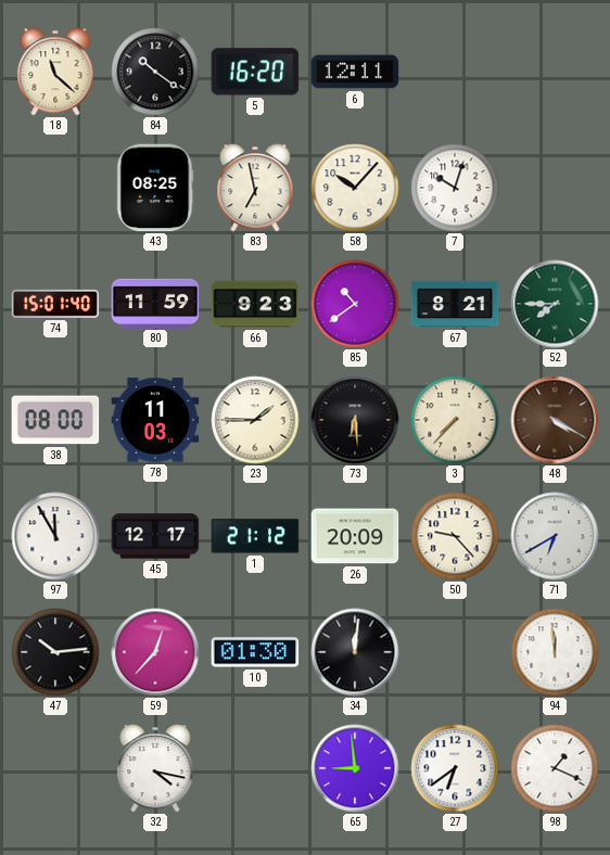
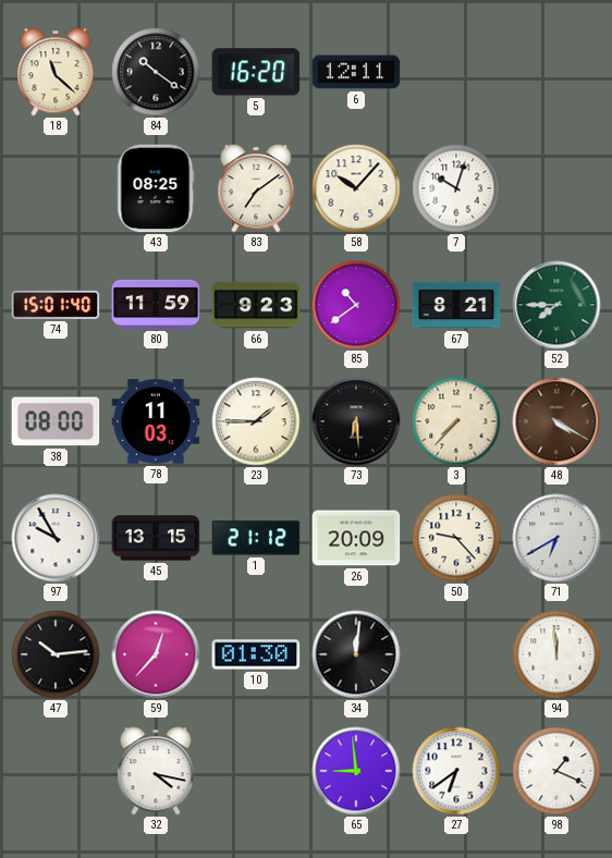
83: 6:58 -> 7:09
97: 11:55 -> 9:55
45: 12:17 -> 13:15
